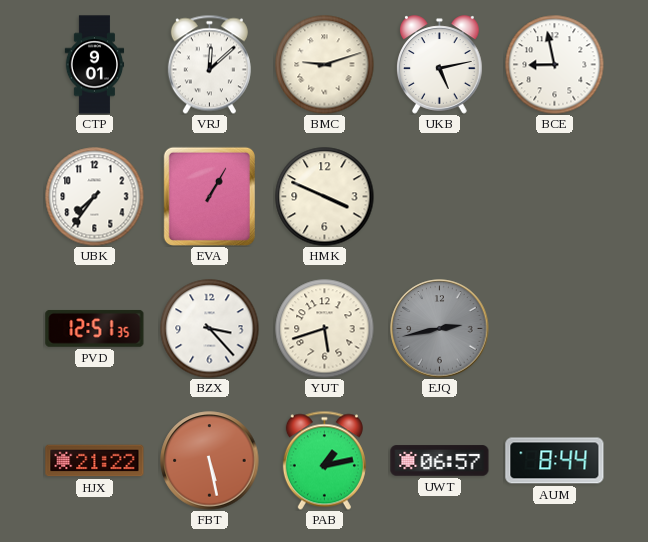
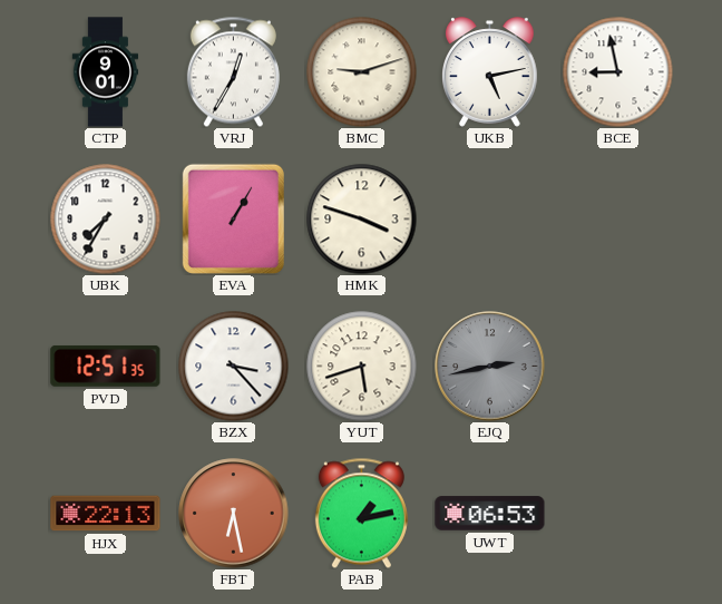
VRJ: 12:08 -> 12:35
UBK: 7:36 -> 7:35
HMK: 3:49 -> 3:48
HJX: 21:22 -> 22:13
FBT: 5:28 -> 6:28
UWT: 06:57 -> 06:53
AUM: 8:44 -> none
